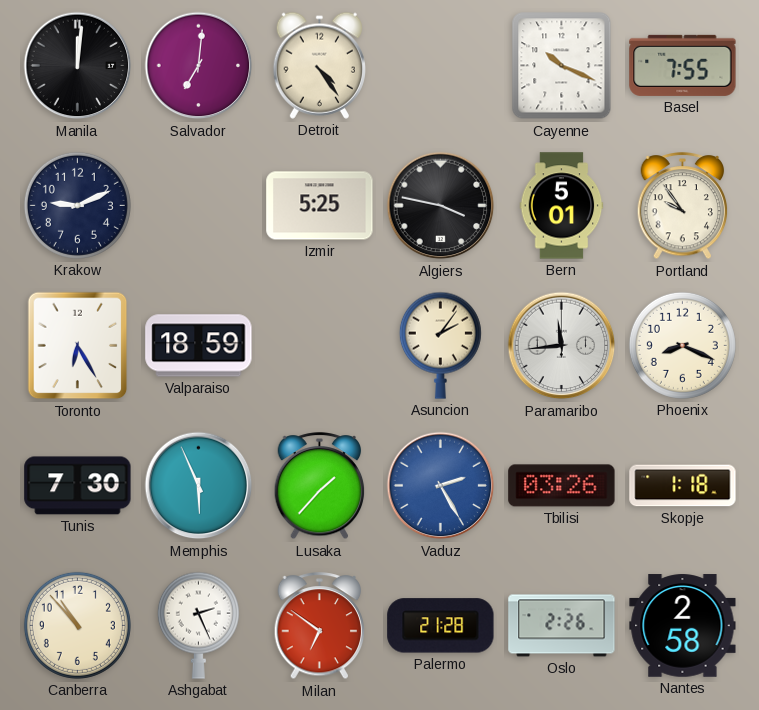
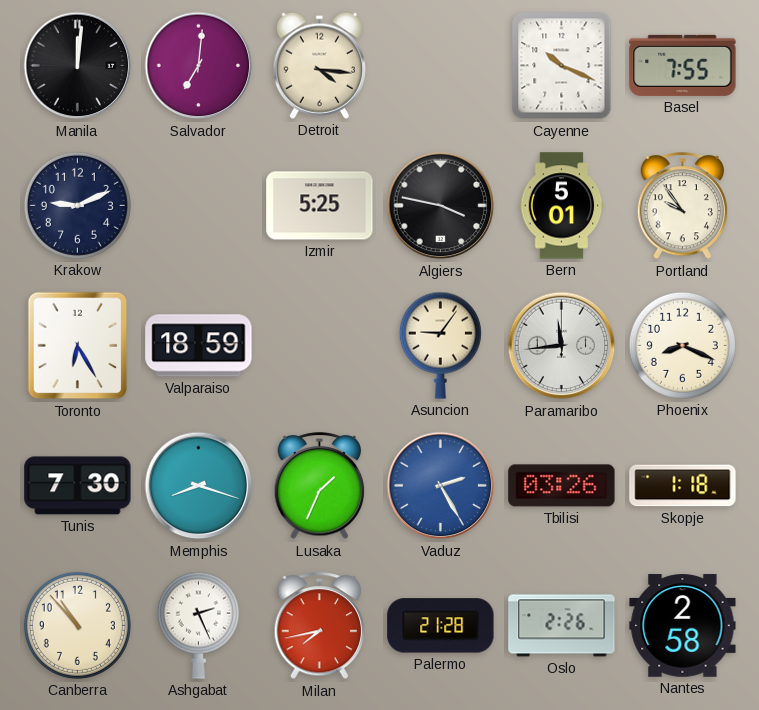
Detroit: 4:24 -> 4:16
Asuncion: 2:06 -> 9:06
Memphis: 5:56 -> 8:18
Lusaka: 1:37 -> 1:34
Milan: 6:51 -> 7:43
